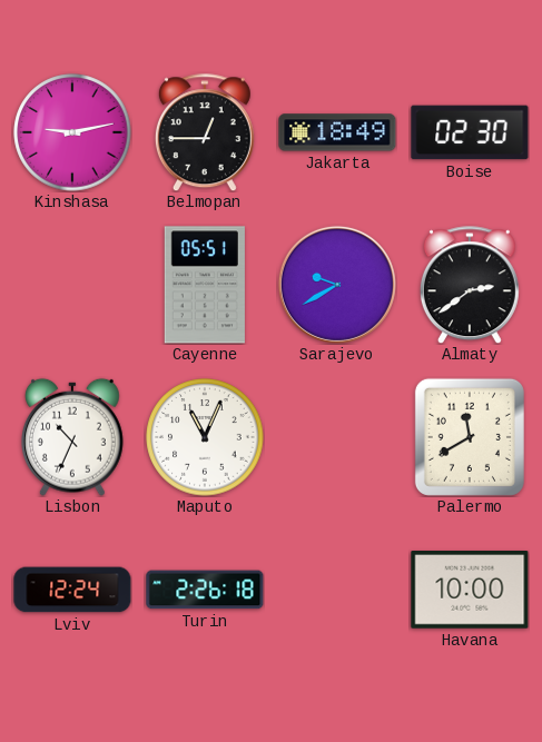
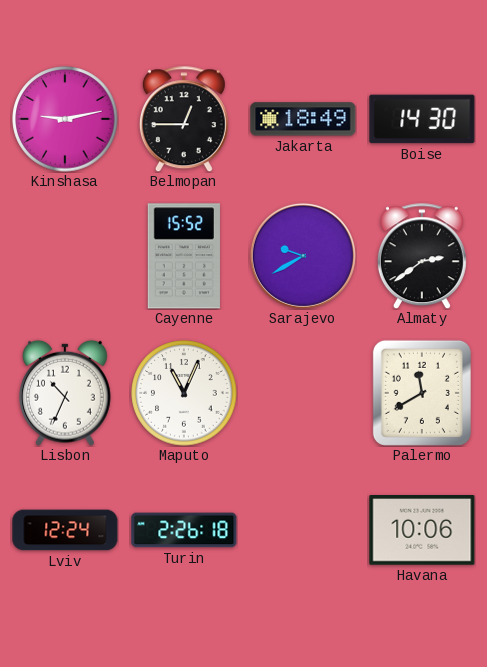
Boise: 02:30 -> 14:30
Cayenne: 05:51 -> 15:52
Havana: 10:00 -> 10:06
